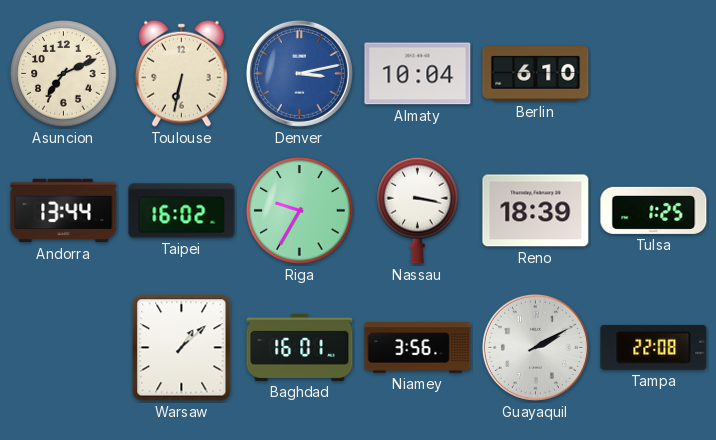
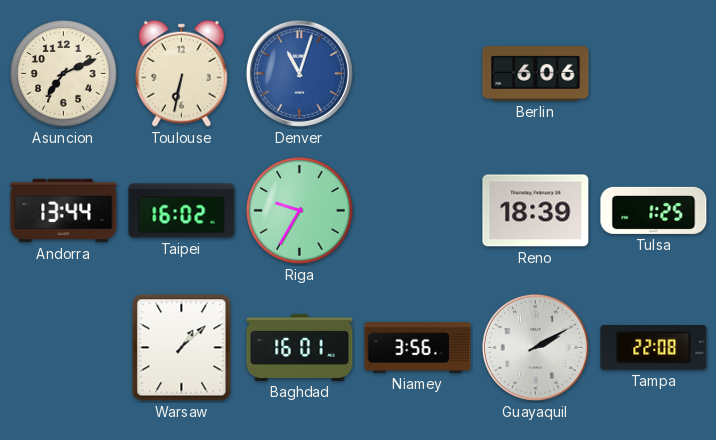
Denver: 3:13 -> 11:03
Almaty: 10:04 -> none
Berlin: 6:10 -> 6:06
Nassau: 3:17 -> none
